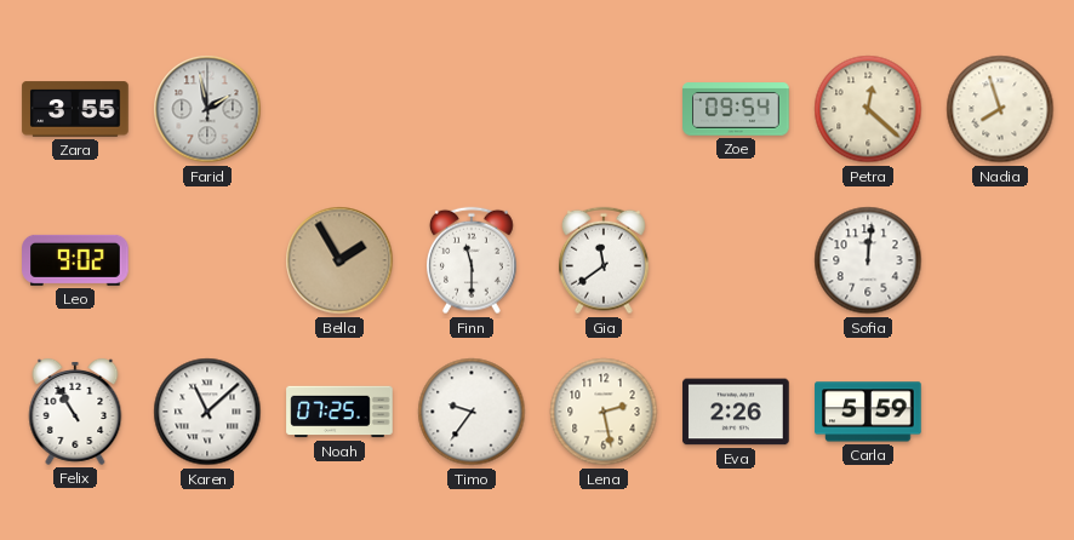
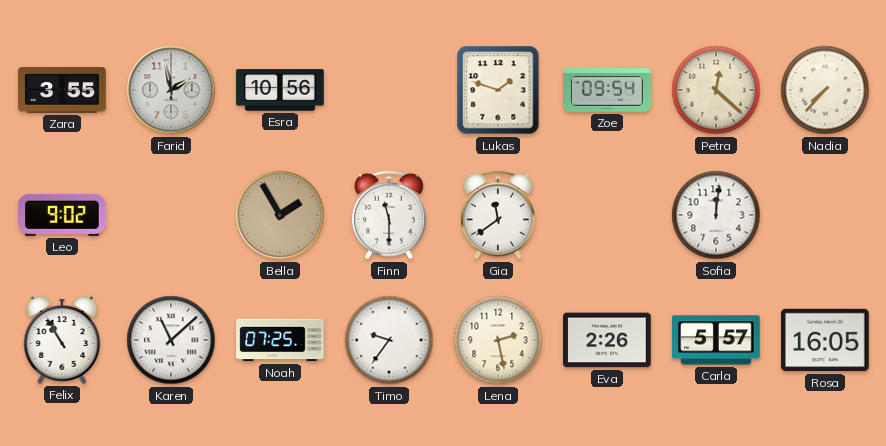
Esra: none -> 10:56
Lukas: none -> 1:48
Nadia: 7:57 -> 7:37
Carla: 5:59 -> 5:57
Rosa: none -> 16:05
